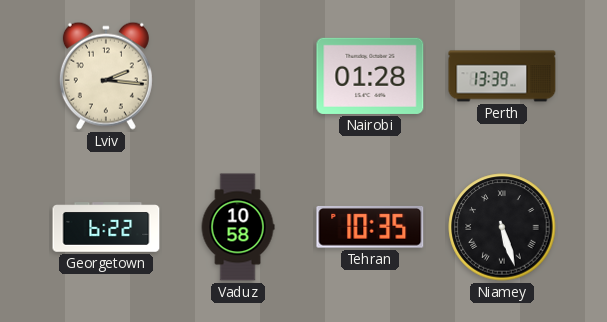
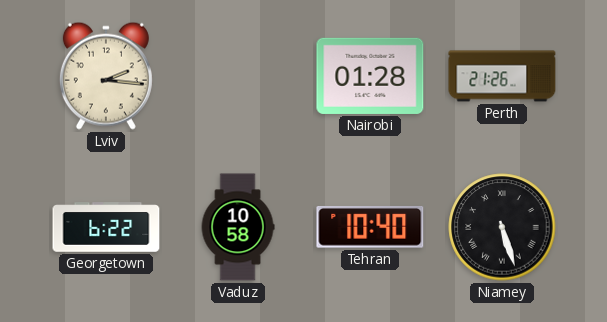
Perth: 13:39 -> 21:26
Tehran: 10:35 -> 10:40
